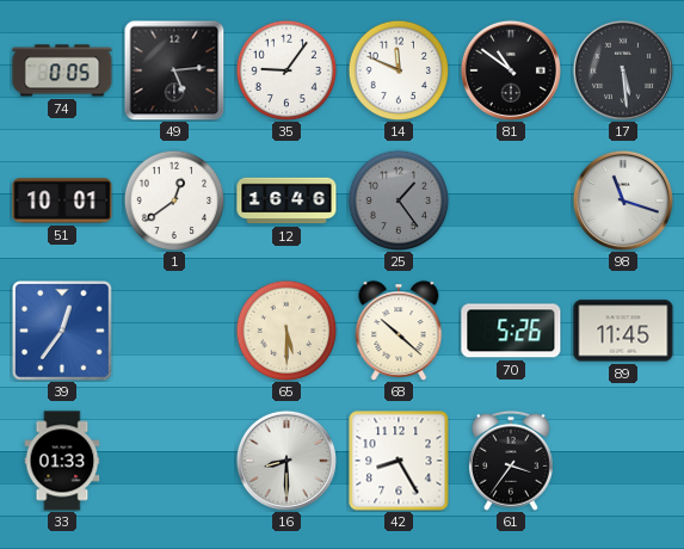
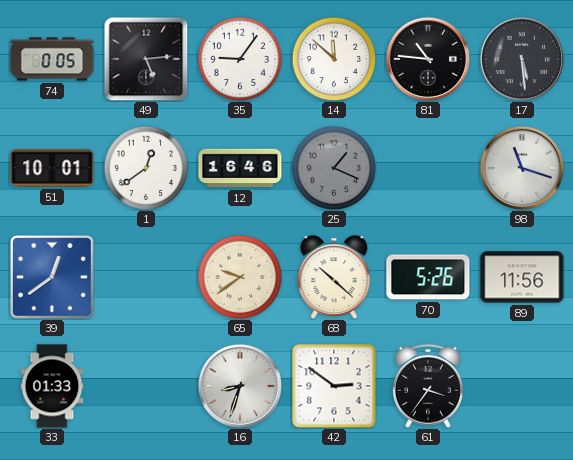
14: 11:49 -> 11:52
81: 10:51 -> 10:46
25: 1:24 -> 1:19
39: 12:36 -> 12:39
65: 5:30 -> 9:39
89: 11:45 -> 11:56
16: 8:30 -> 8:33
42: 8:25 -> 2:51
